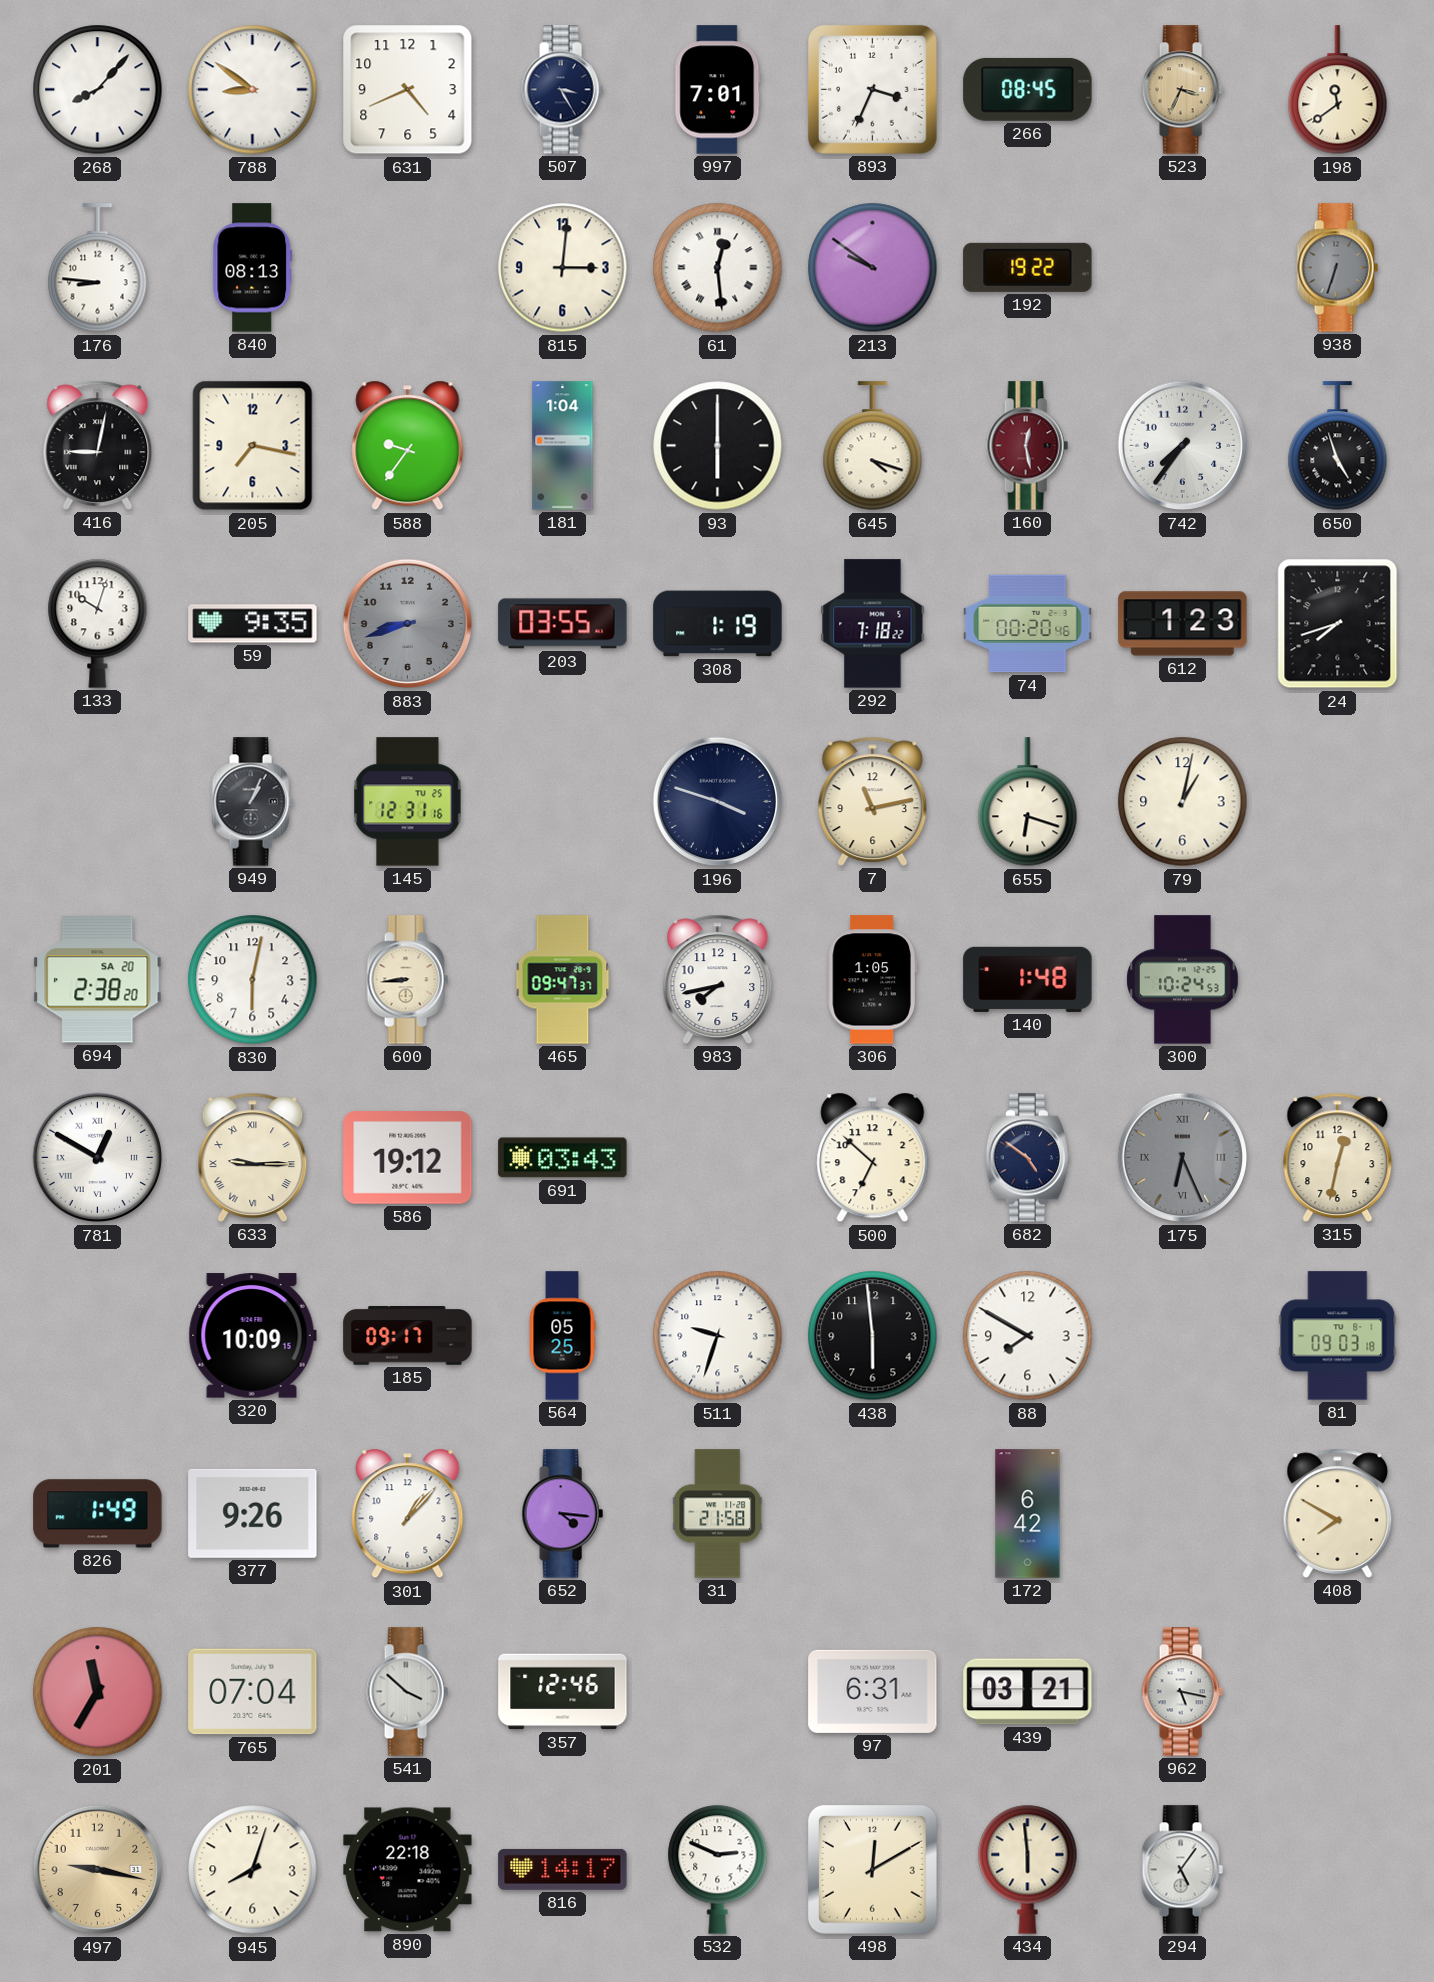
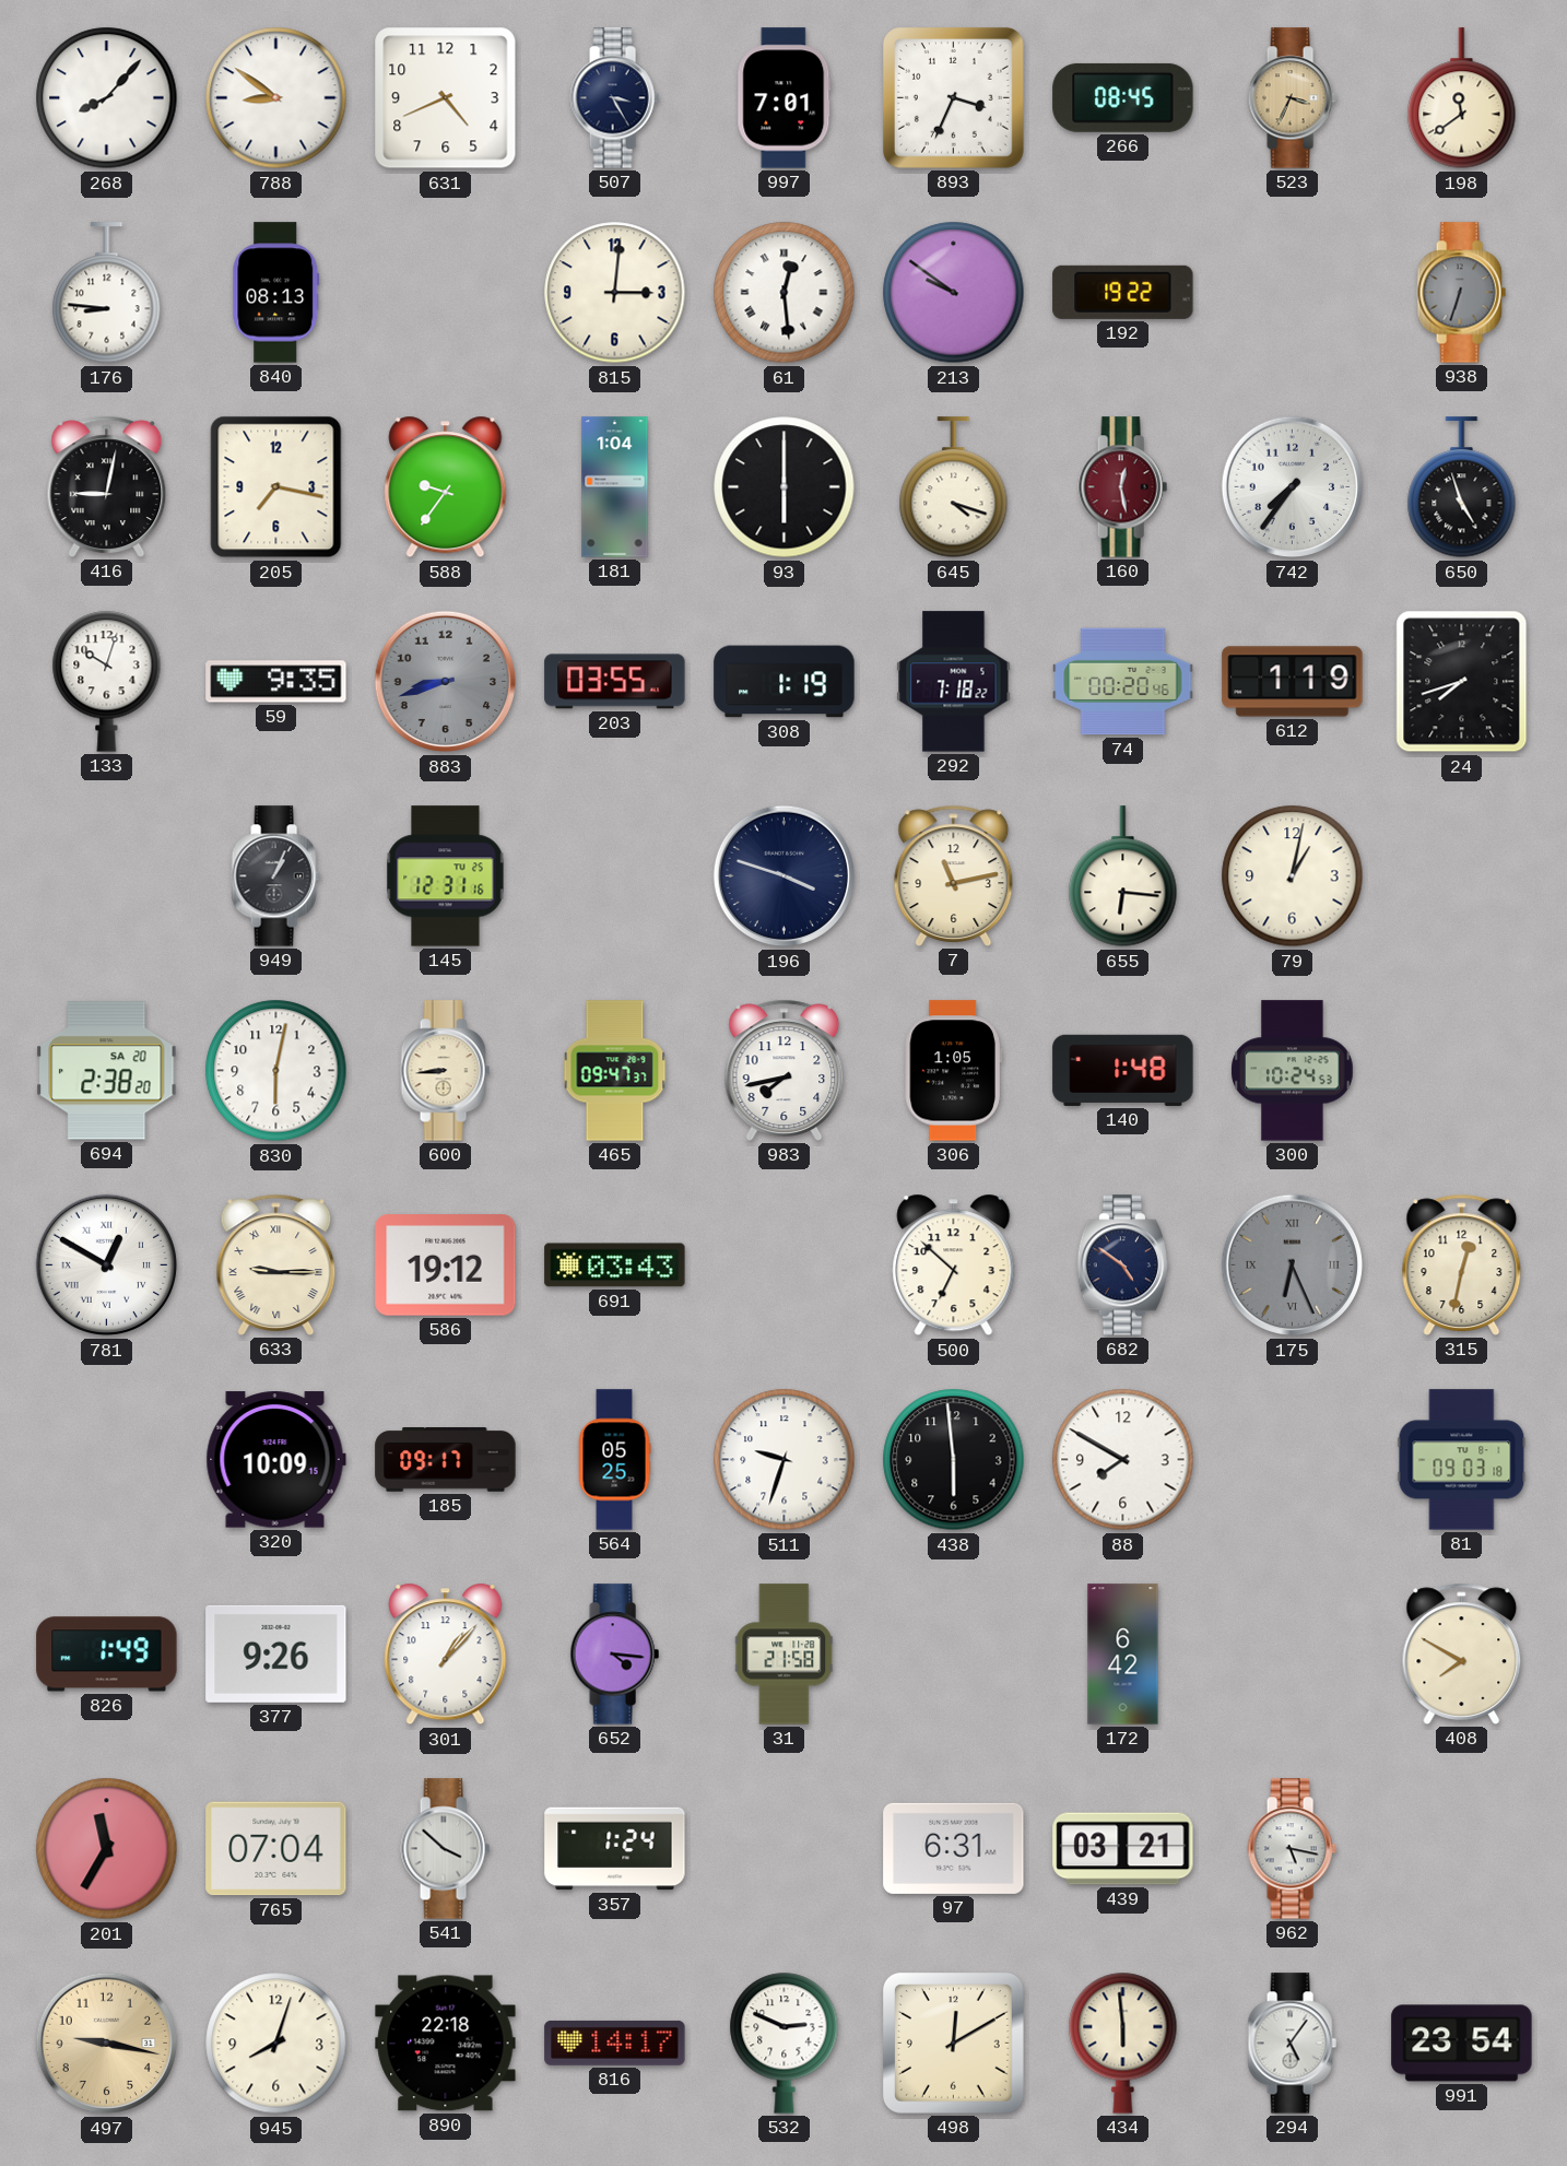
612: 1:23 -> 1:19
655: 6:18 -> 6:16
357: 12:46 -> 1:24
991: none -> 23:54
